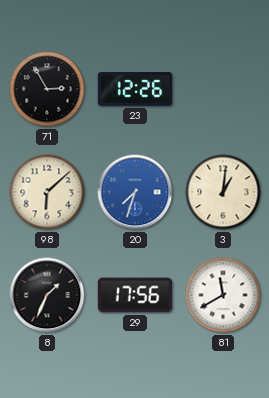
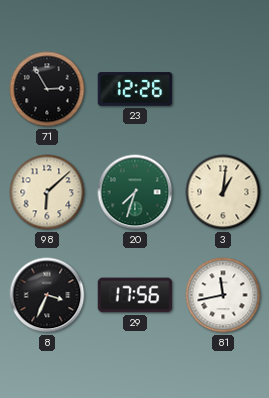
20 dial: blue -> green
8: 1:34 -> 3:34
81: 11:40 -> 11:43
